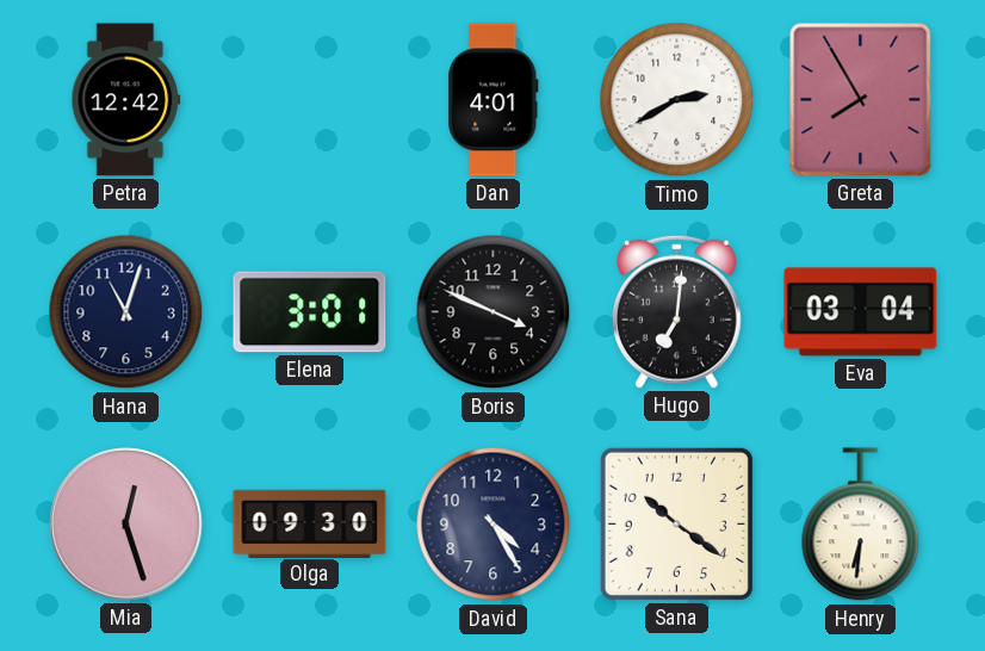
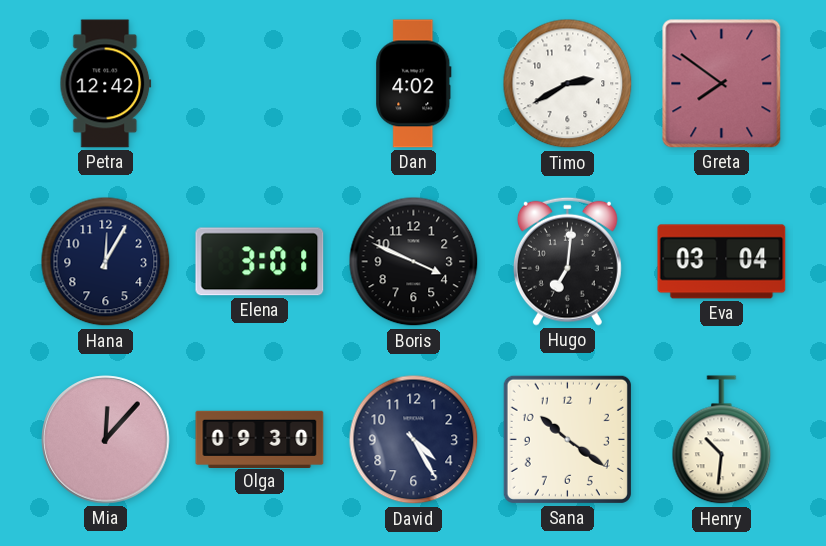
Dan: 4:01 -> 4:02
Greta: 7:55 -> 7:51
Hana: 11:03 -> 12:05
Mia: 12:27 -> 12:07
Henry: 6:31 -> 10:31
